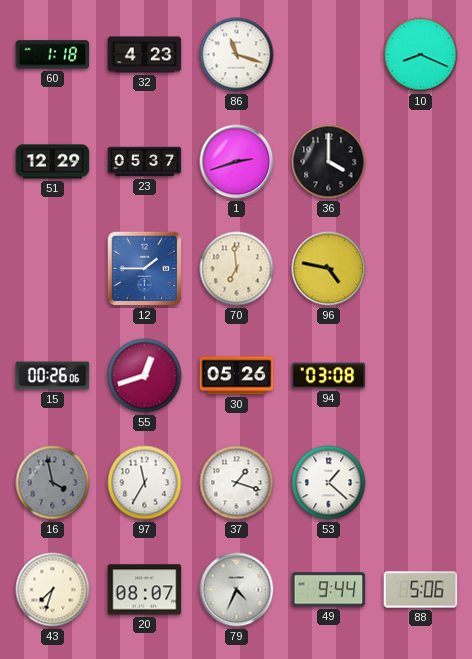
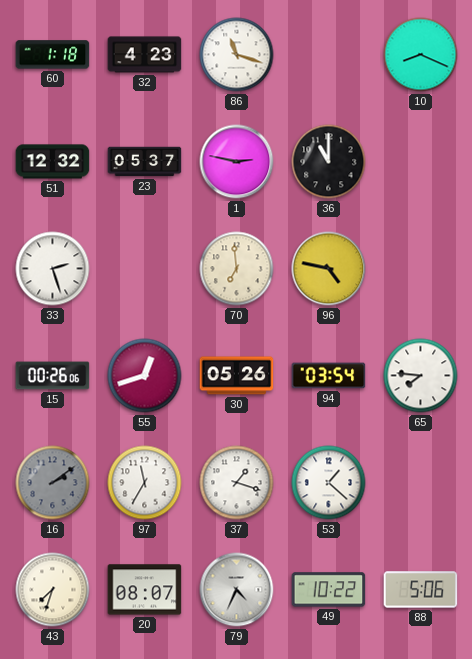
51: 12:29 -> 12:32
1: 2:42 -> 2:47
36: 4:00 -> 11:00
33: none -> 2:27
12: 1:45 -> none
94: 03:08 -> 03:54
65: none -> 7:46
16: 3:58 -> 2:09
49: 9:44 -> 10:22
